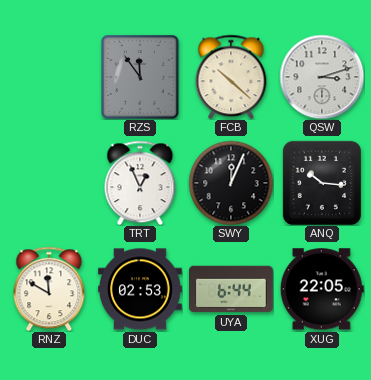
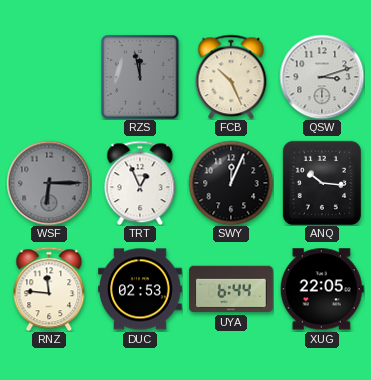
RZS: 11:54 -> 11:58
FCB: 10:22 -> 10:26
WSF: none -> 6:15
RNZ: 11:50 -> 11:46
